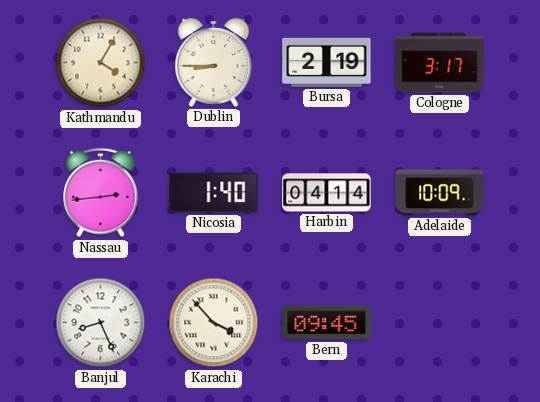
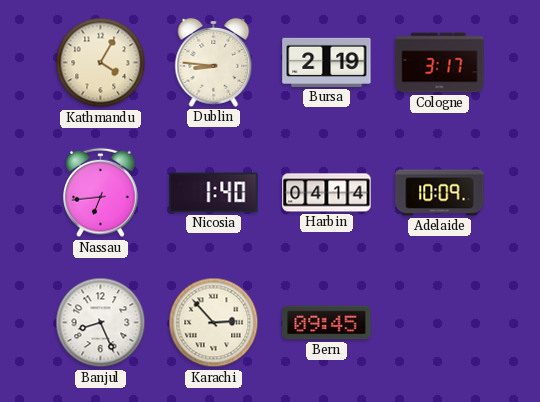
Dublin: 8:45 -> 8:46
Nassau: 2:44 -> 6:44
Karachi: 3:53 -> 2:53
